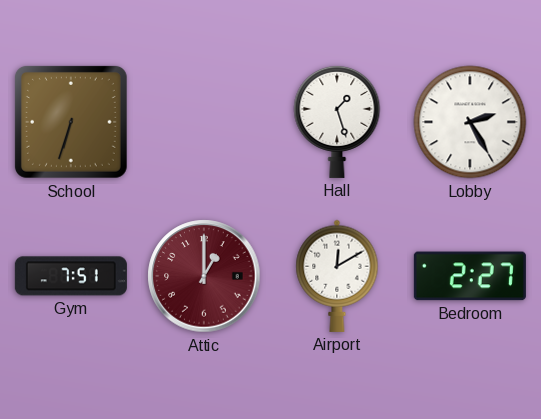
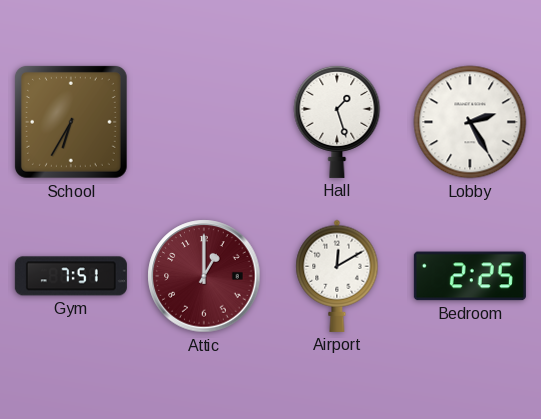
School: 6:33 -> 6:35
Bedroom: 2:27 -> 2:25
